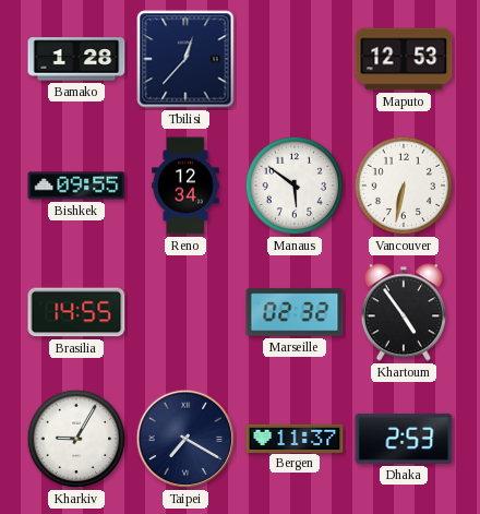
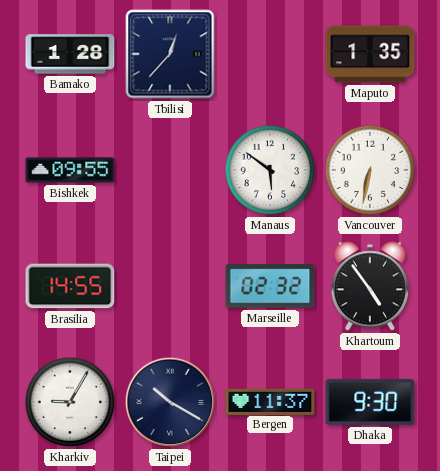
Maputo: 12:53 -> 1:35
Reno: 12:34 -> none
Taipei: 7:20 -> 10:20
Dhaka: 2:53 -> 9:30
